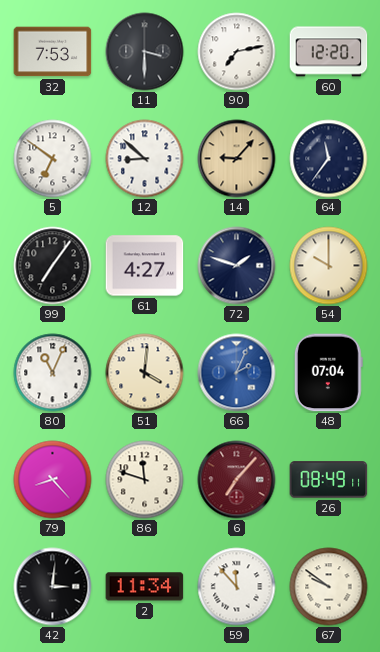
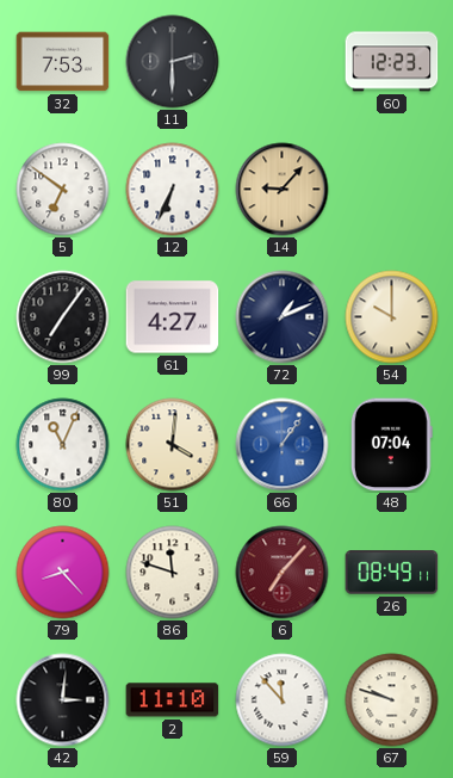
11: 3:30 -> 2:30
90: 7:13 -> none
60: 12:20 -> 12:23
12: 8:52 -> 6:34
64: 11:36 -> none
72: 1:48 -> 1:11
66: 2:04 -> 1:06
2: 11:34 -> 11:10
67: 9:51 -> 9:48
